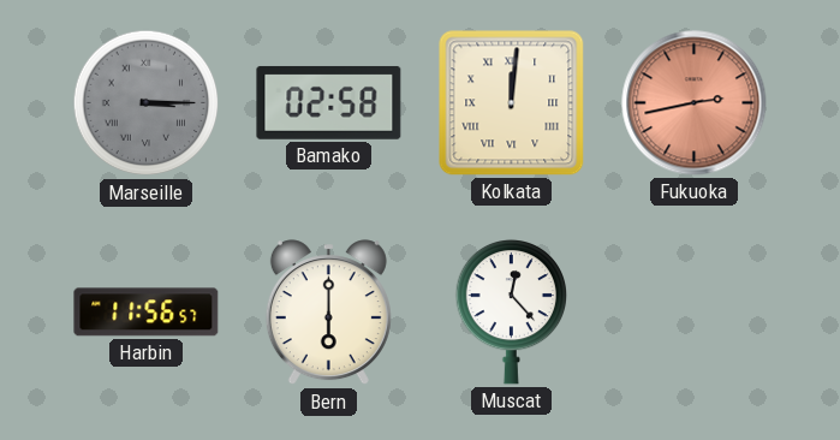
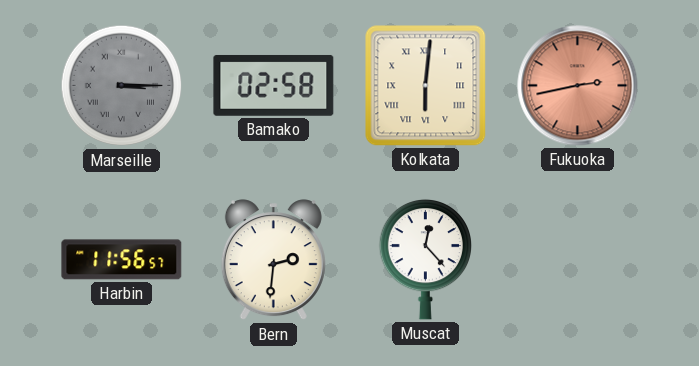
Kolkata: 12:01 -> 6:01
Bern: 6:00 -> 2:31
